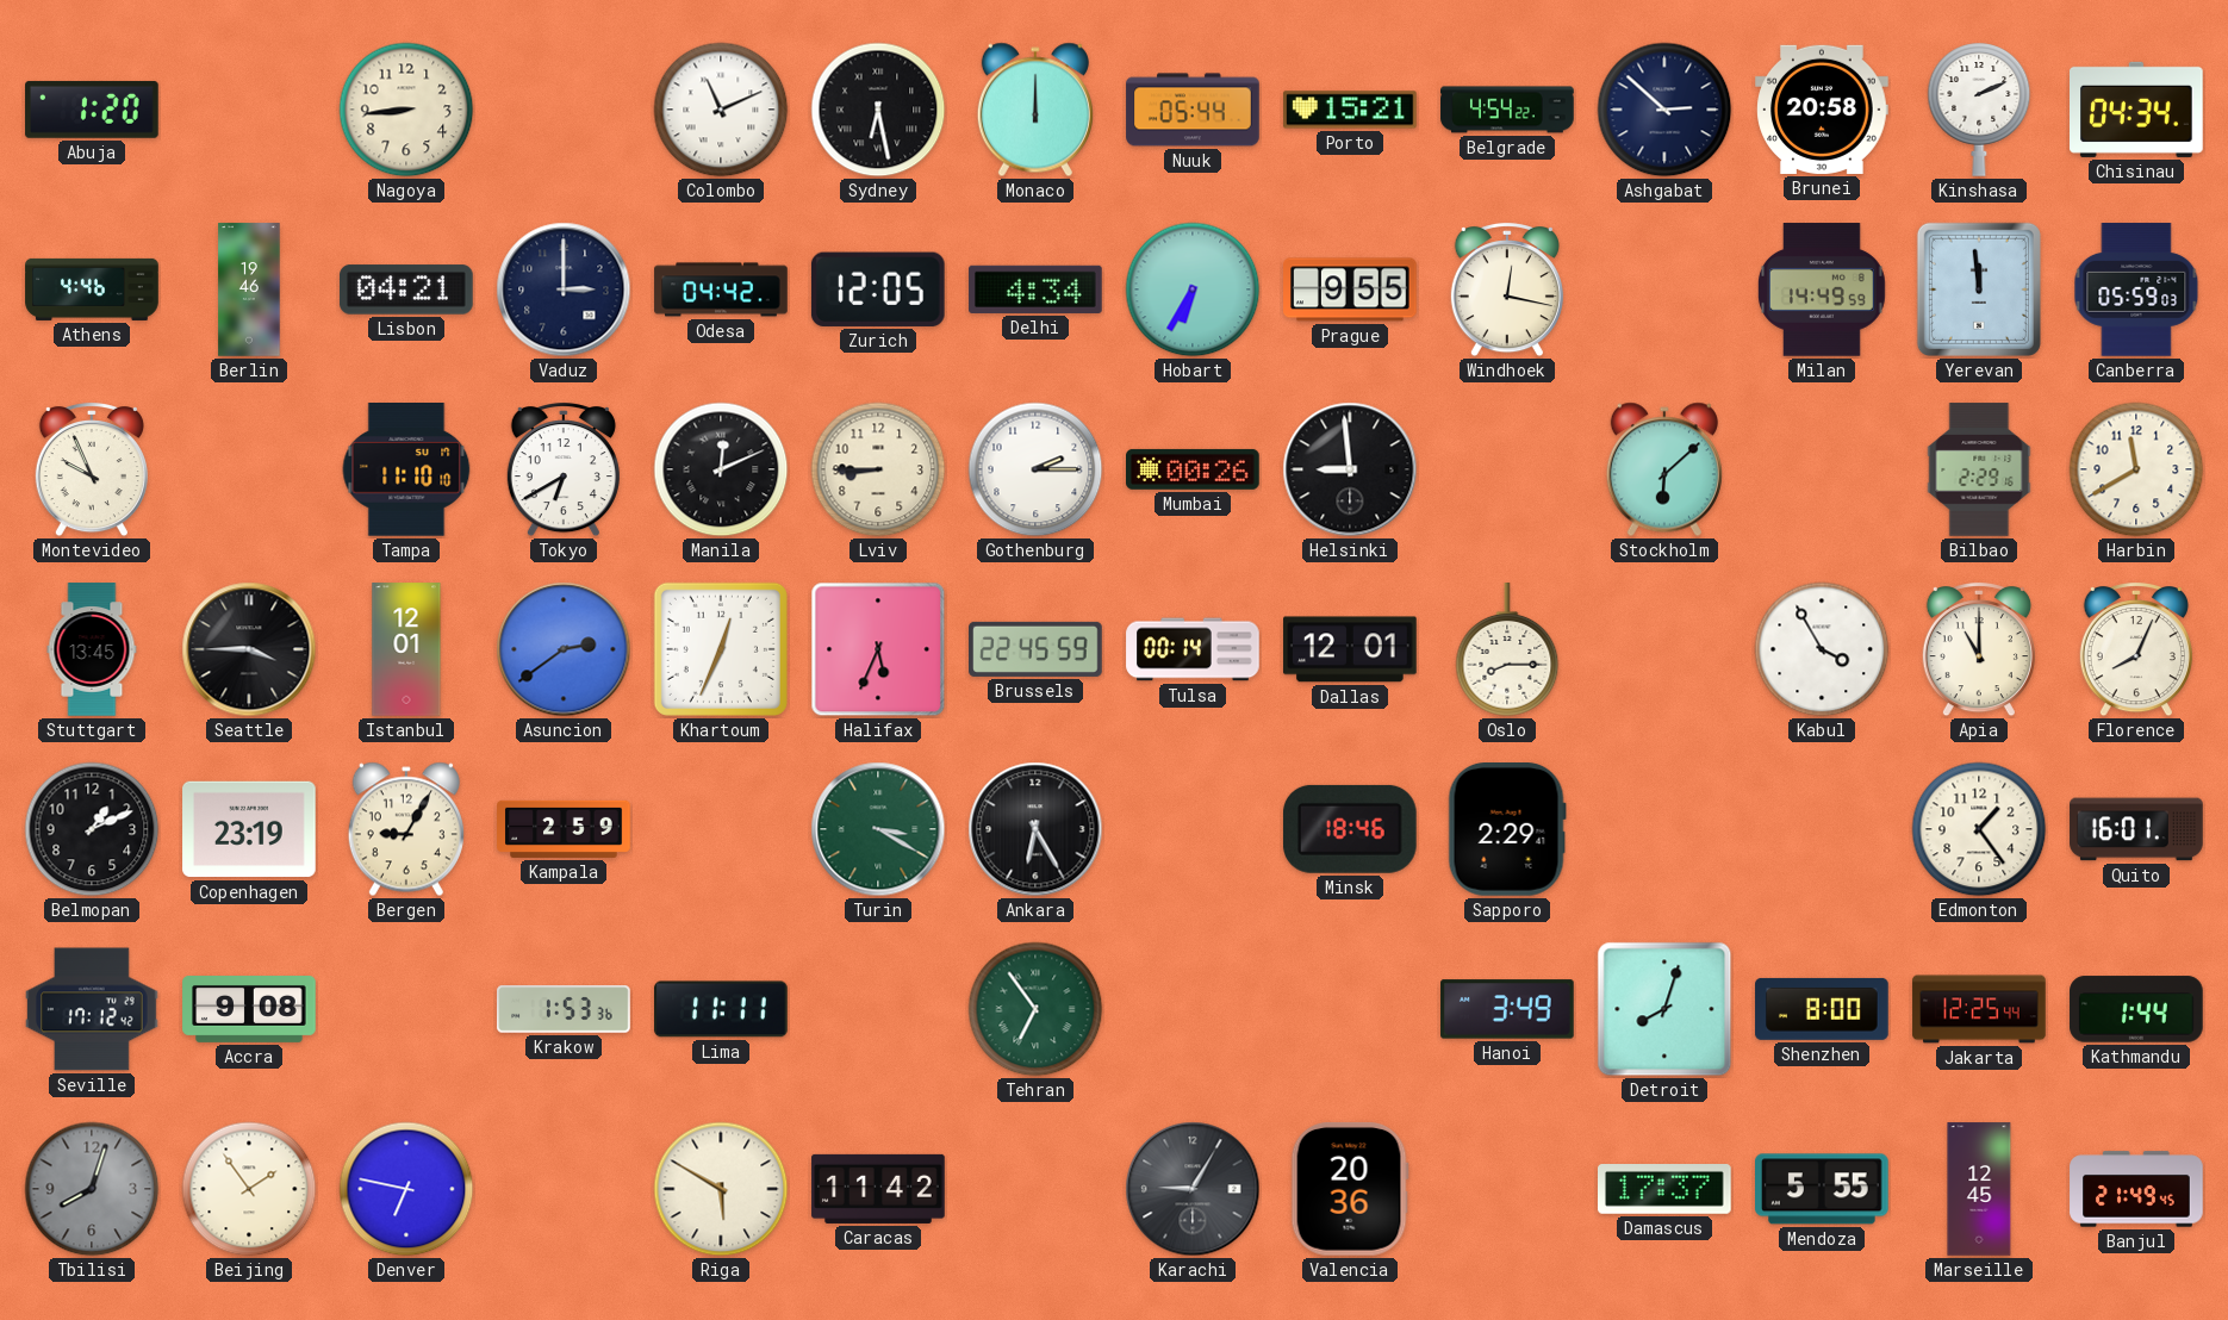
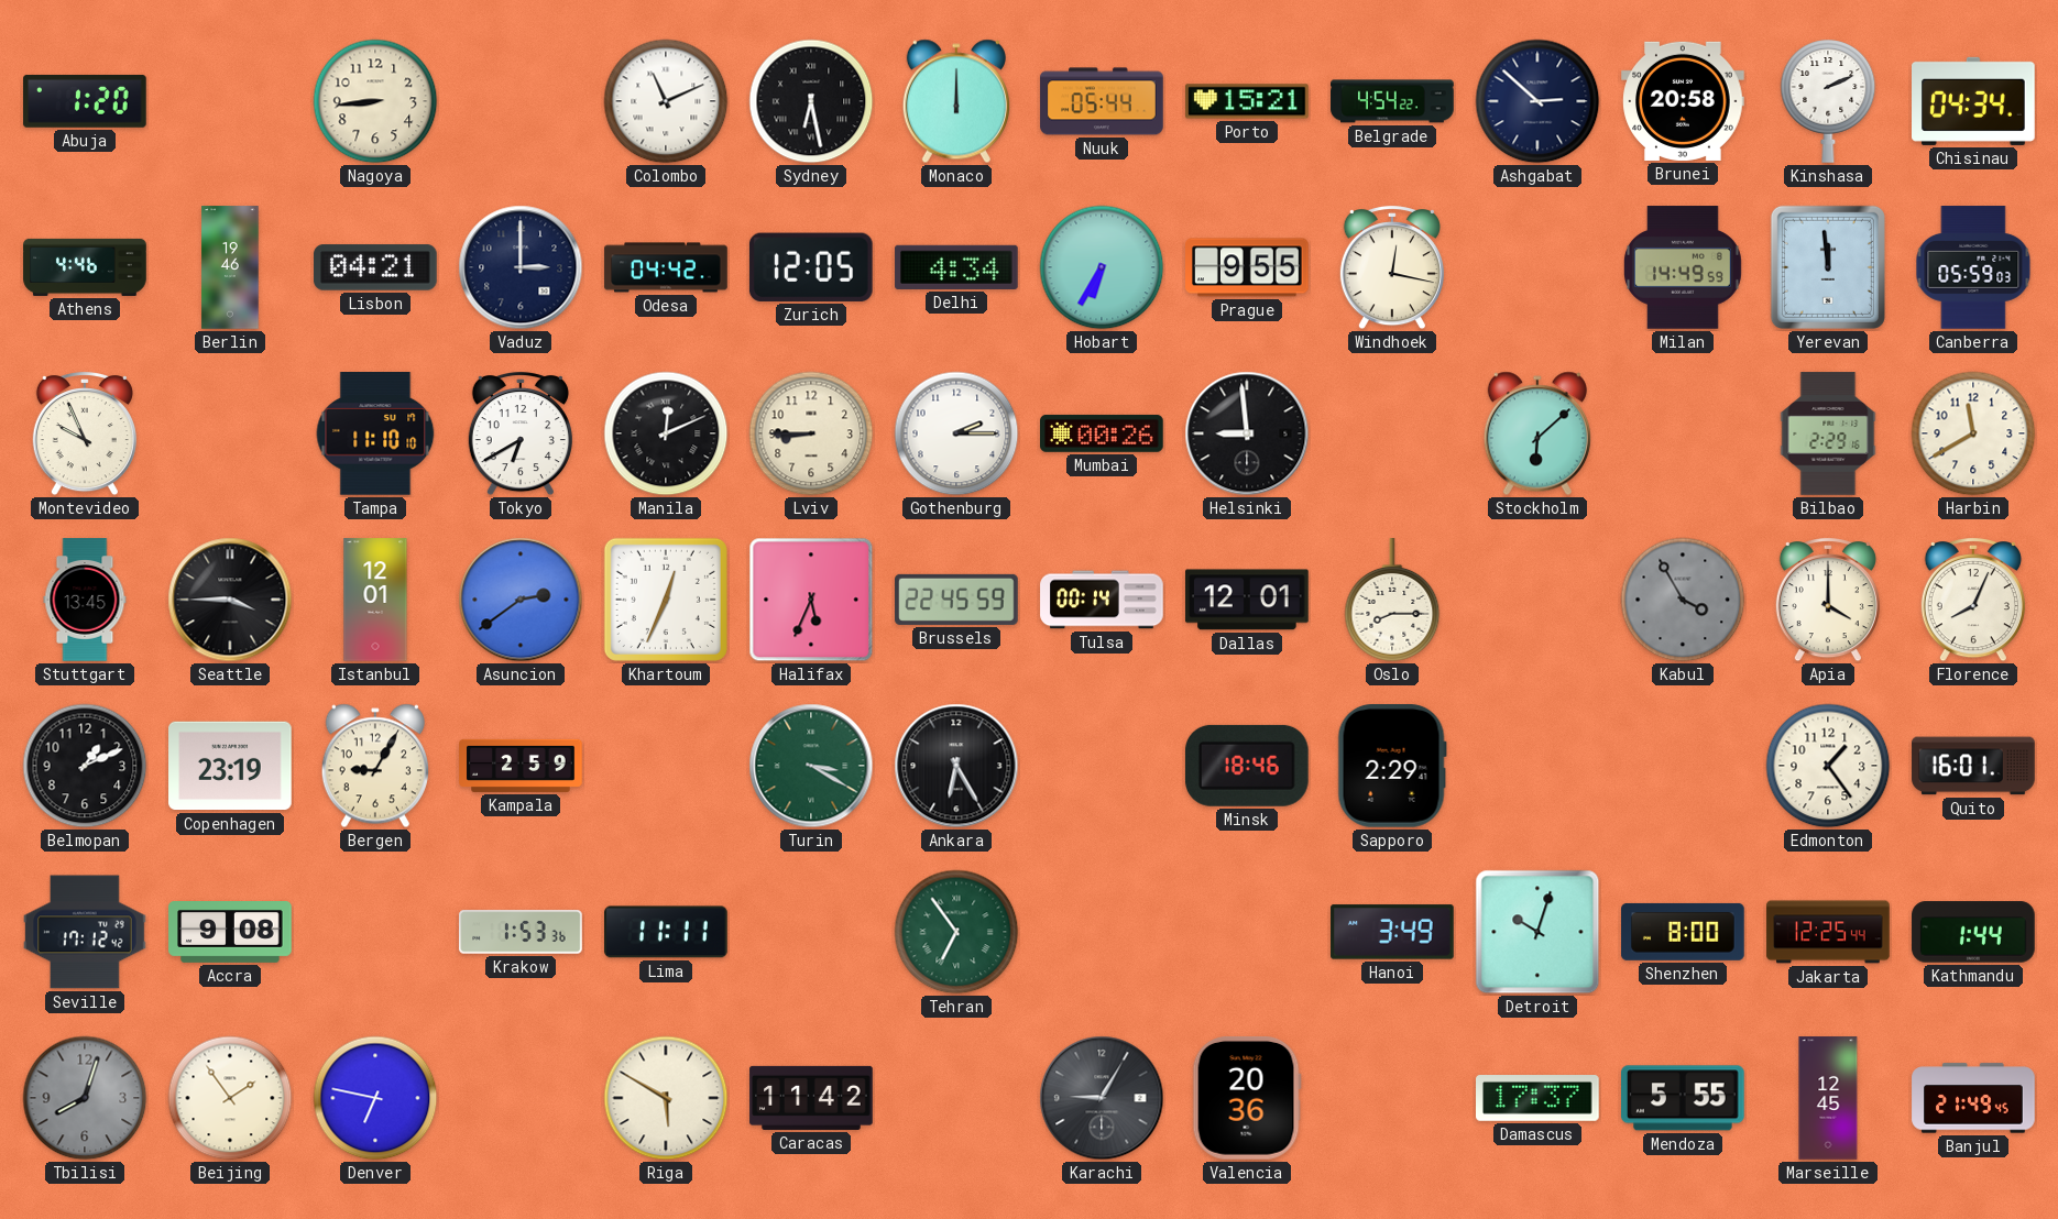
Kabul dial: white -> grey
Apia: 11:00 -> 4:00
Detroit: 8:03 -> 10:03
